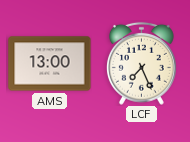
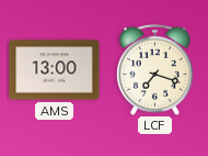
LCF: 7:26 -> 7:18
